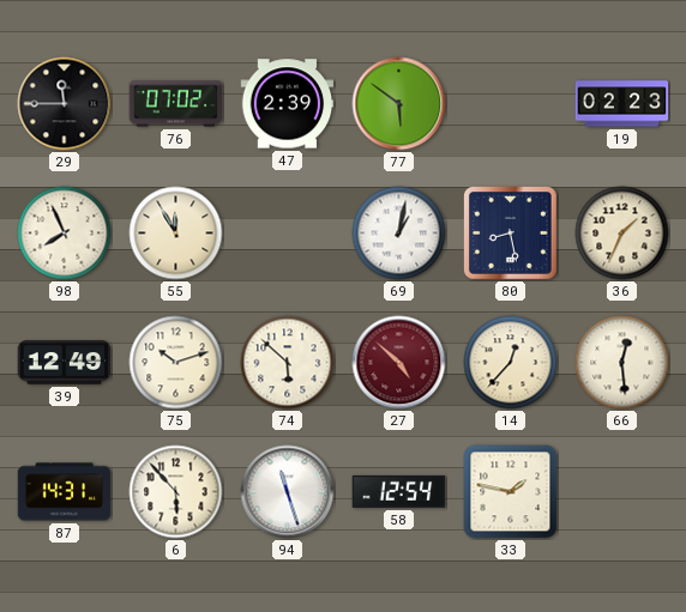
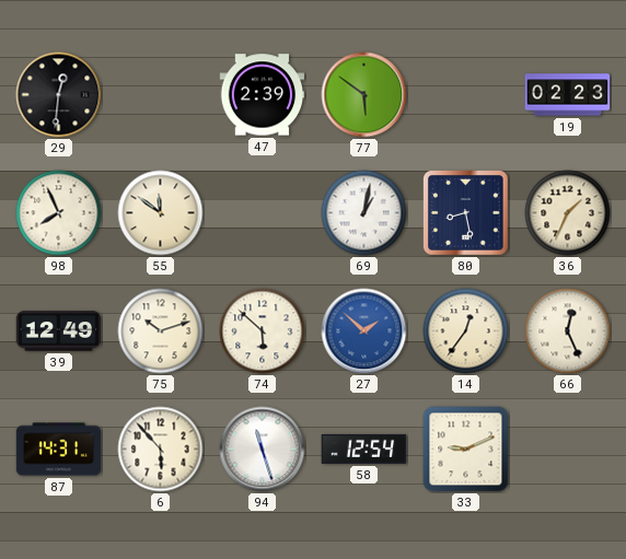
29: 11:45 -> 12:31
76: 07:02 -> none
55: 11:55 -> 11:51
27: 4:52 -> 1:52
27 dial: burgundy -> blue
14: 12:37 -> 12:36
66: 12:29 -> 12:26
33: 1:47 -> 9:11
